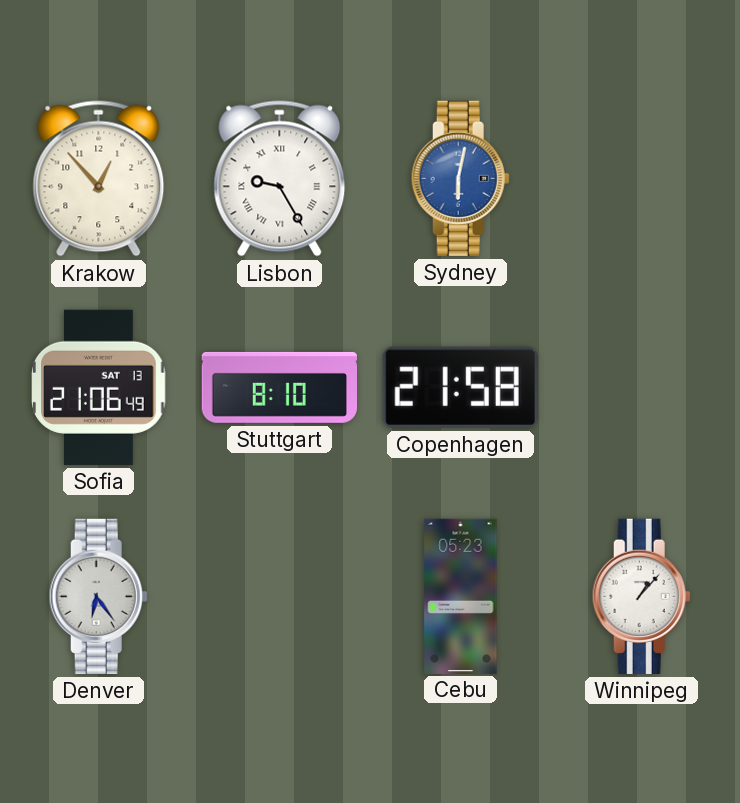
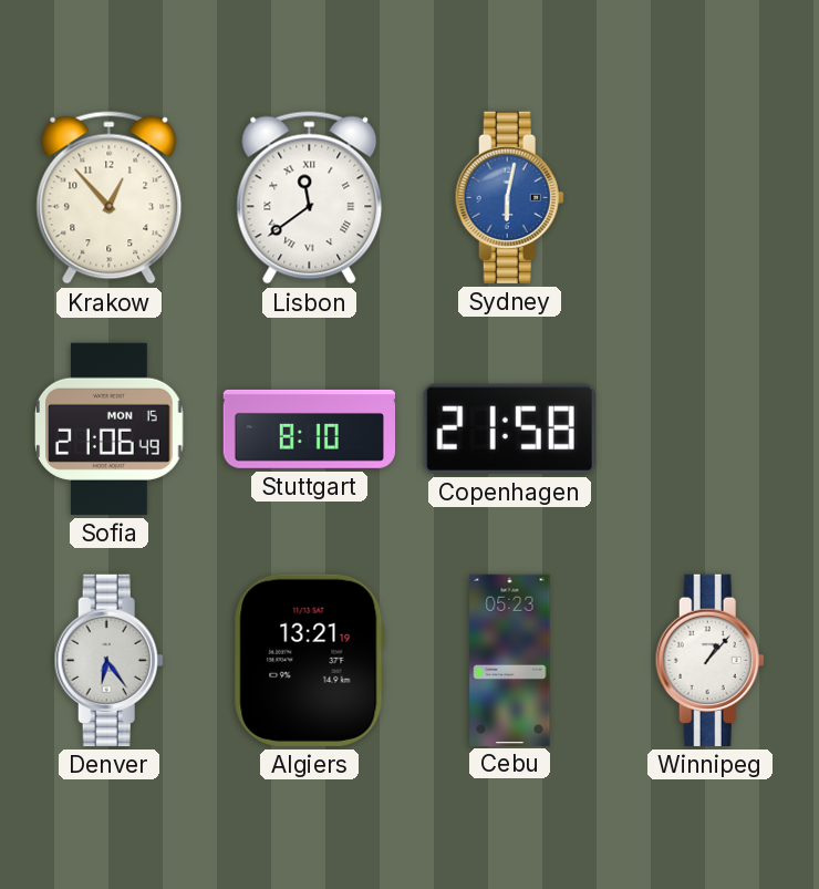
Lisbon: 9:25 -> 11:39
Sofia date: SAT 13 -> MON 15
Algiers: none -> 13:21
